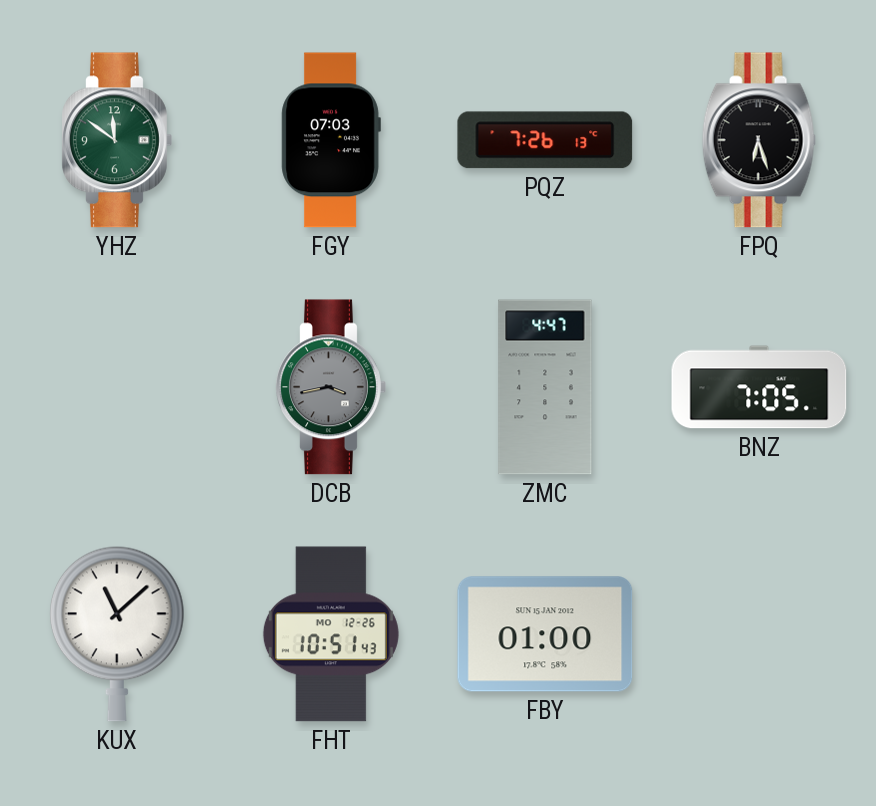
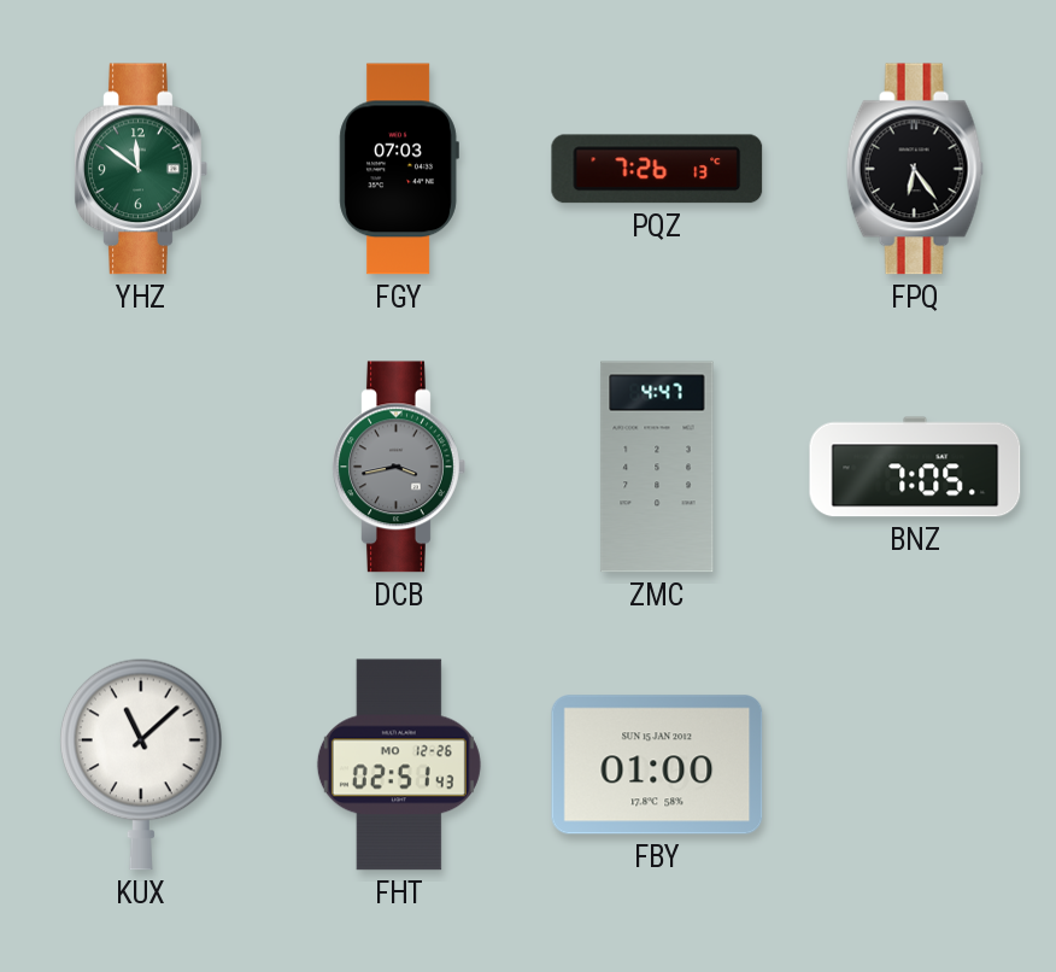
FPQ: 6:27 -> 6:24
FHT: 10:51 -> 02:51
